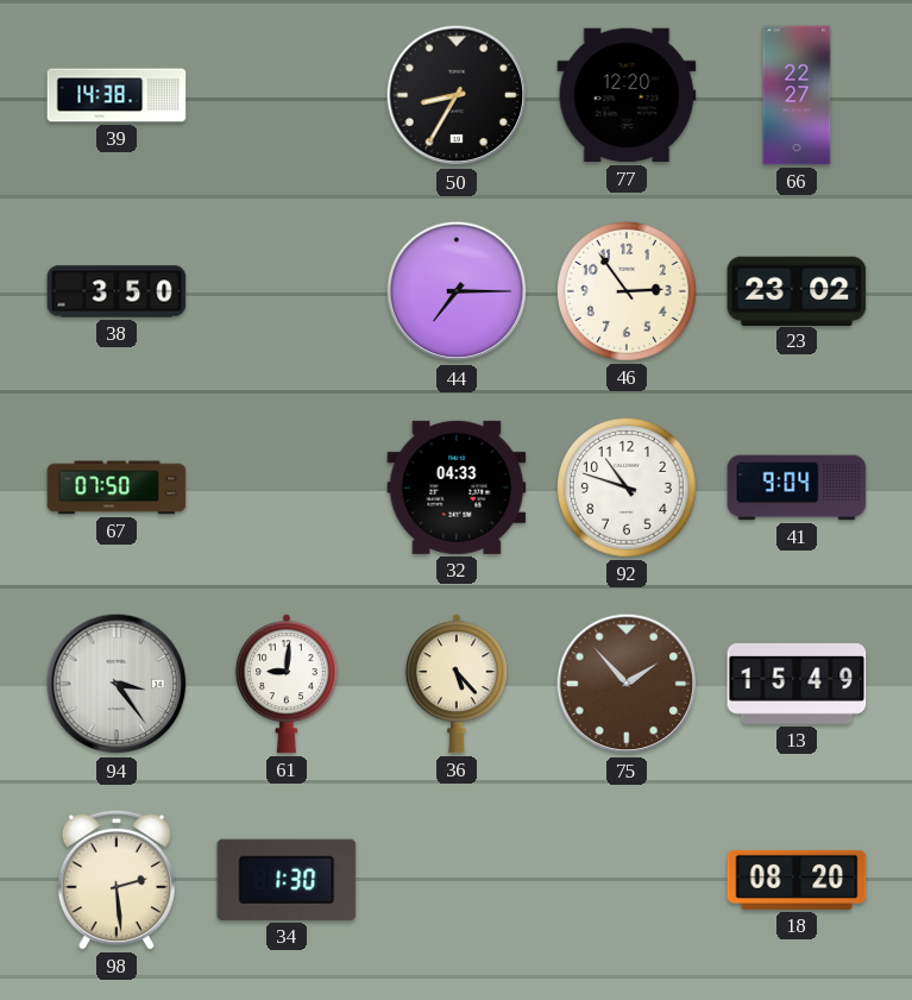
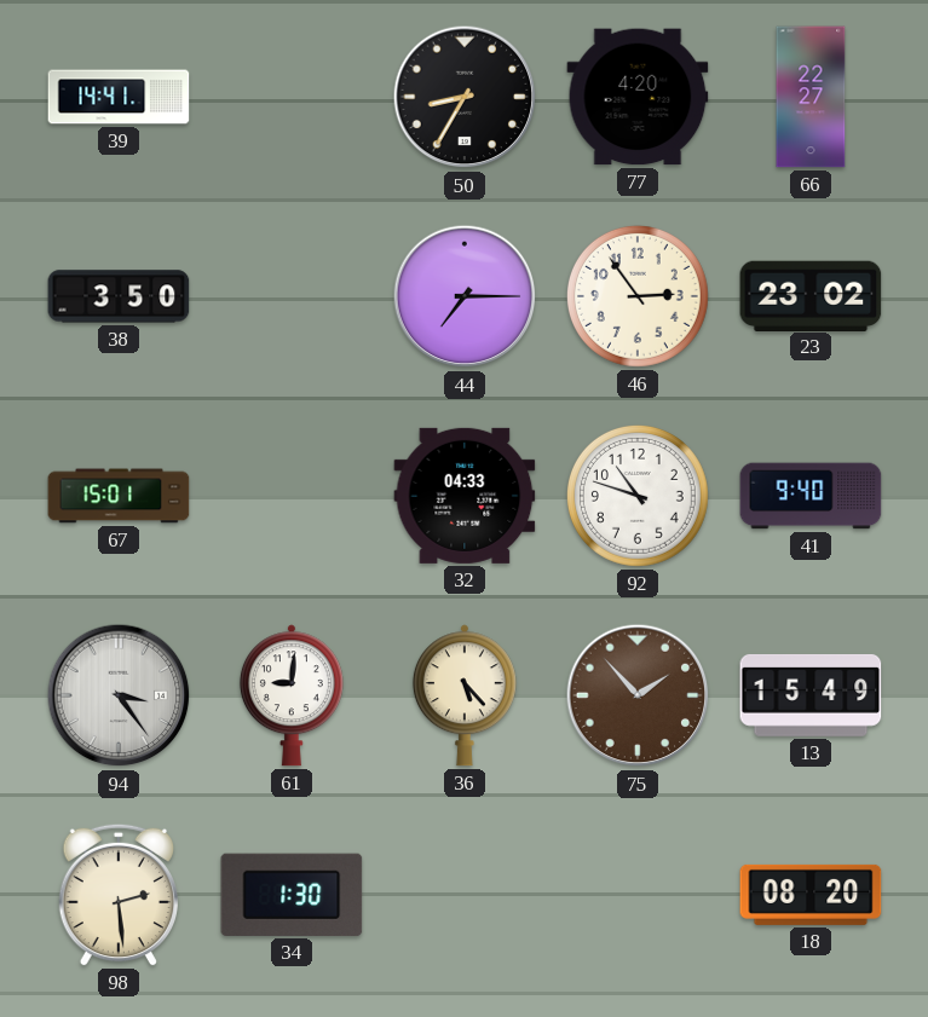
39: 14:38 -> 14:41
77: 12:20 -> 4:20
67: 07:50 -> 15:01
41: 9:04 -> 9:40
